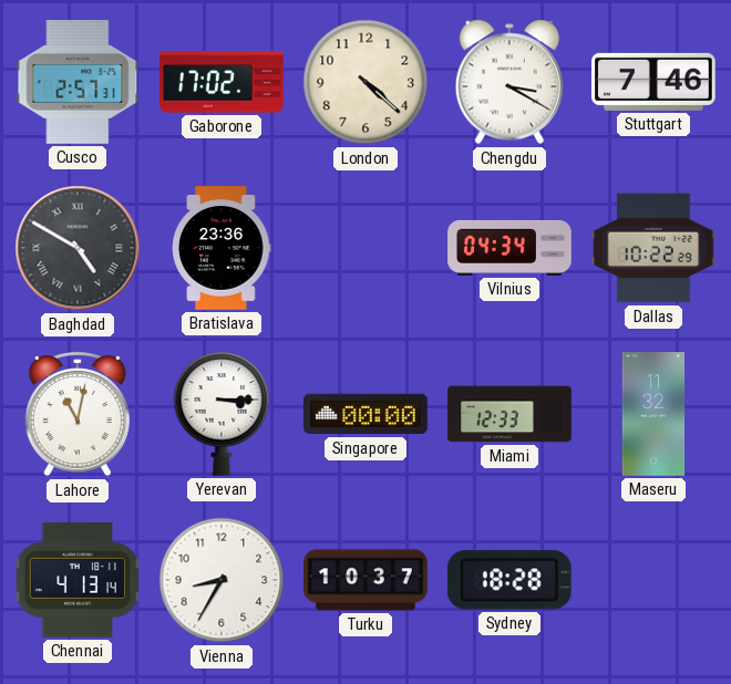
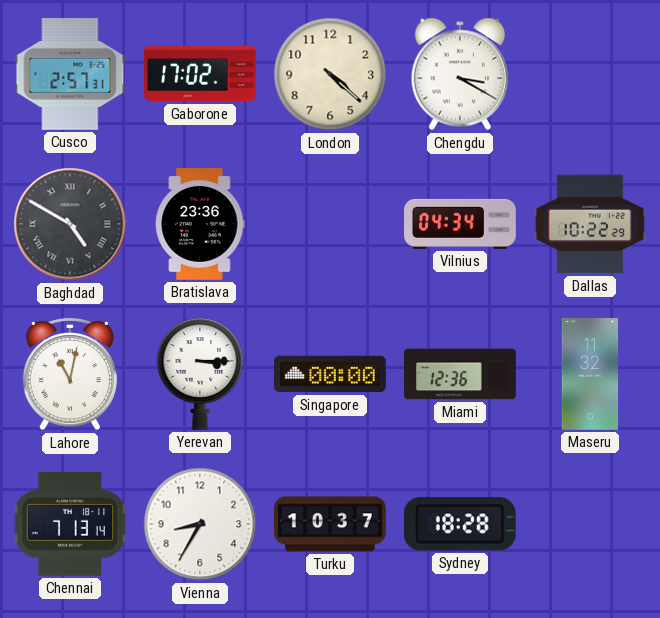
Stuttgart: 7:46 -> none
Miami: 12:33 -> 12:36
Chennai: 4:13 -> 7:13
